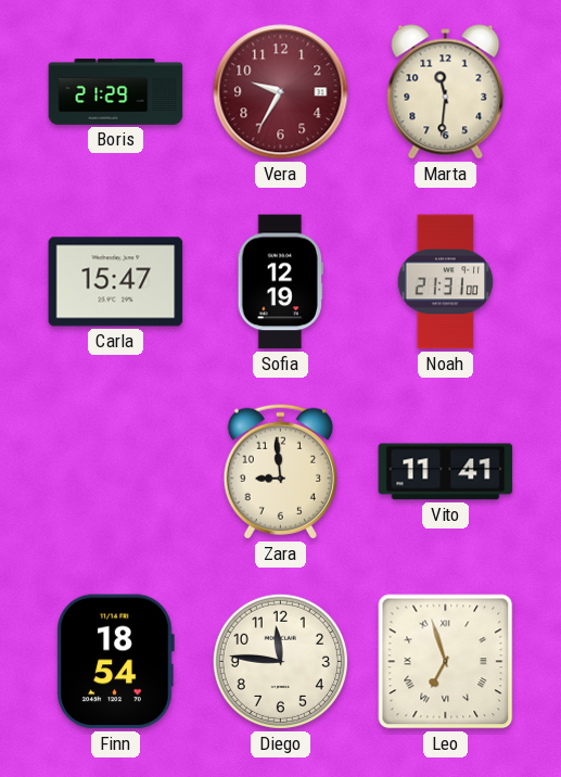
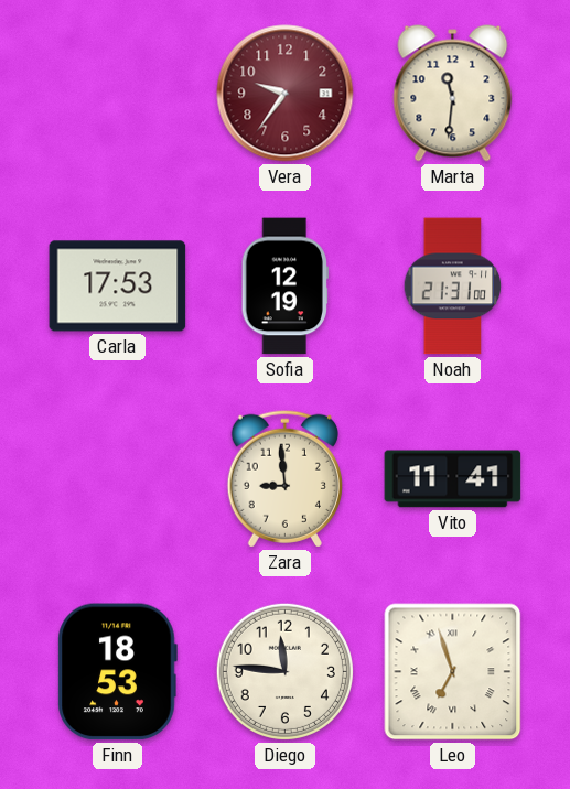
Boris: 21:29 -> none
Vera: 9:35 -> 9:36
Carla: 15:47 -> 17:53
Finn: 18:54 -> 18:53
